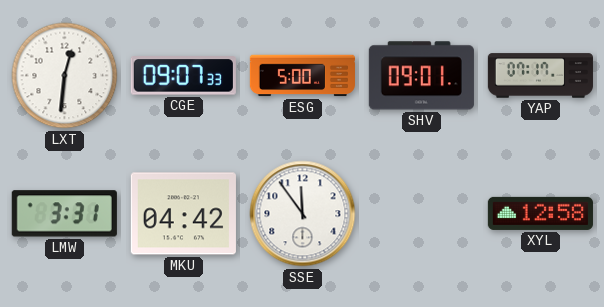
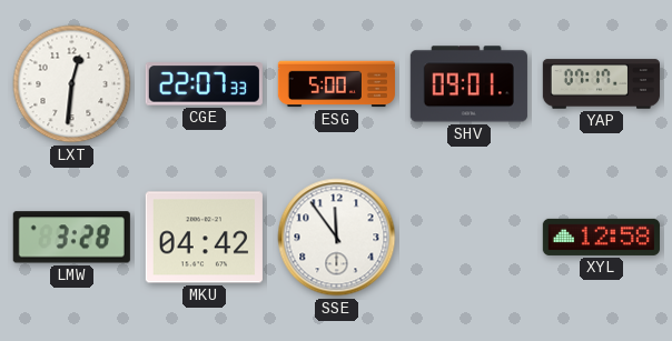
CGE: 09:07 -> 22:07
LMW: 3:31 -> 3:28
